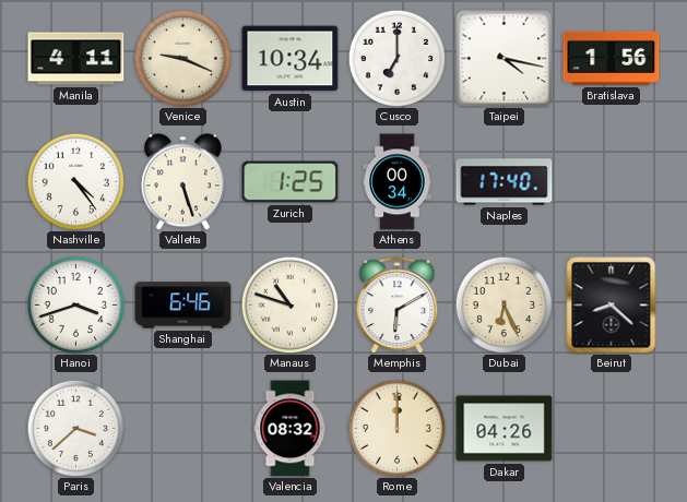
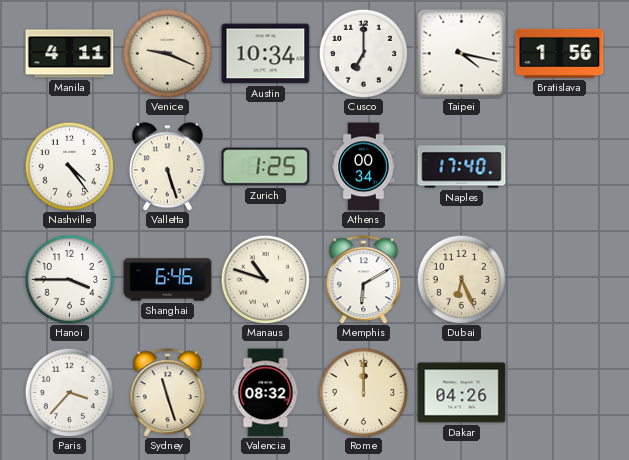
Hanoi: 3:42 -> 3:45
Beirut: 8:22 -> none
Paris: 3:38 -> 3:37
Sydney: none -> 11:27
